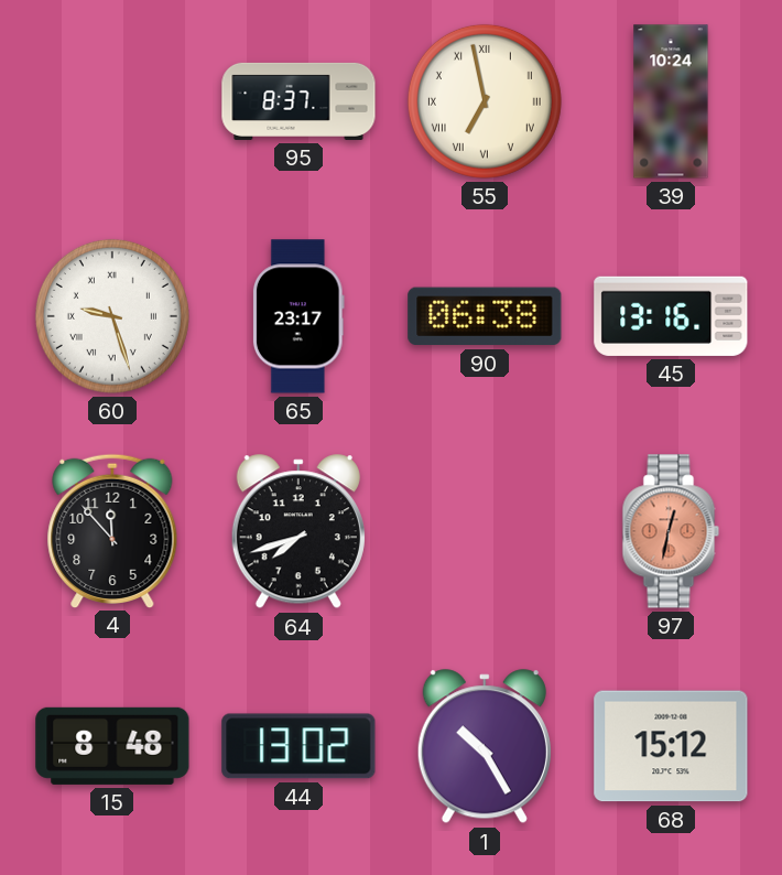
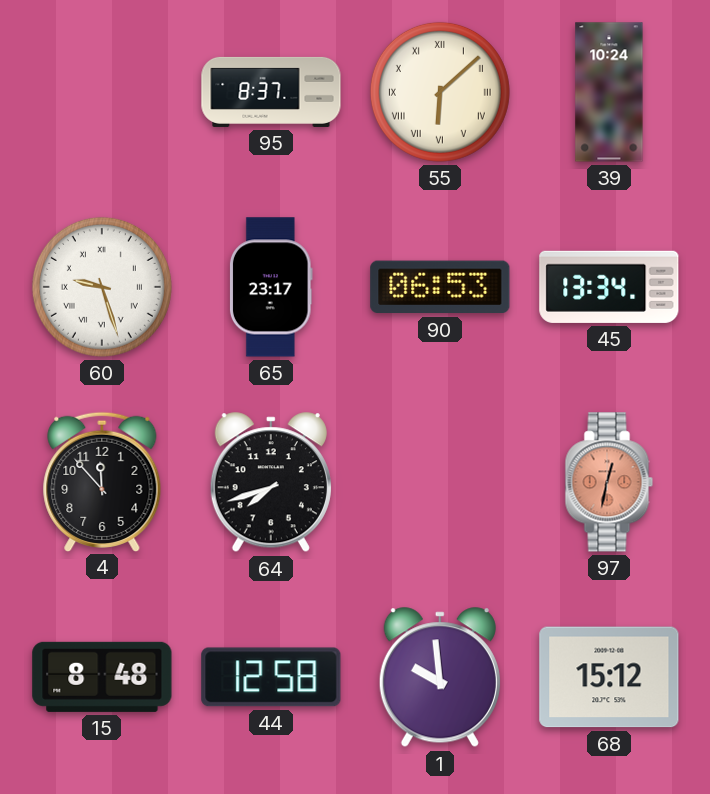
55: 6:58 -> 6:08
90: 06:38 -> 06:53
45: 13:16 -> 13:34
44: 13:02 -> 12:58
1: 10:25 -> 9:59
